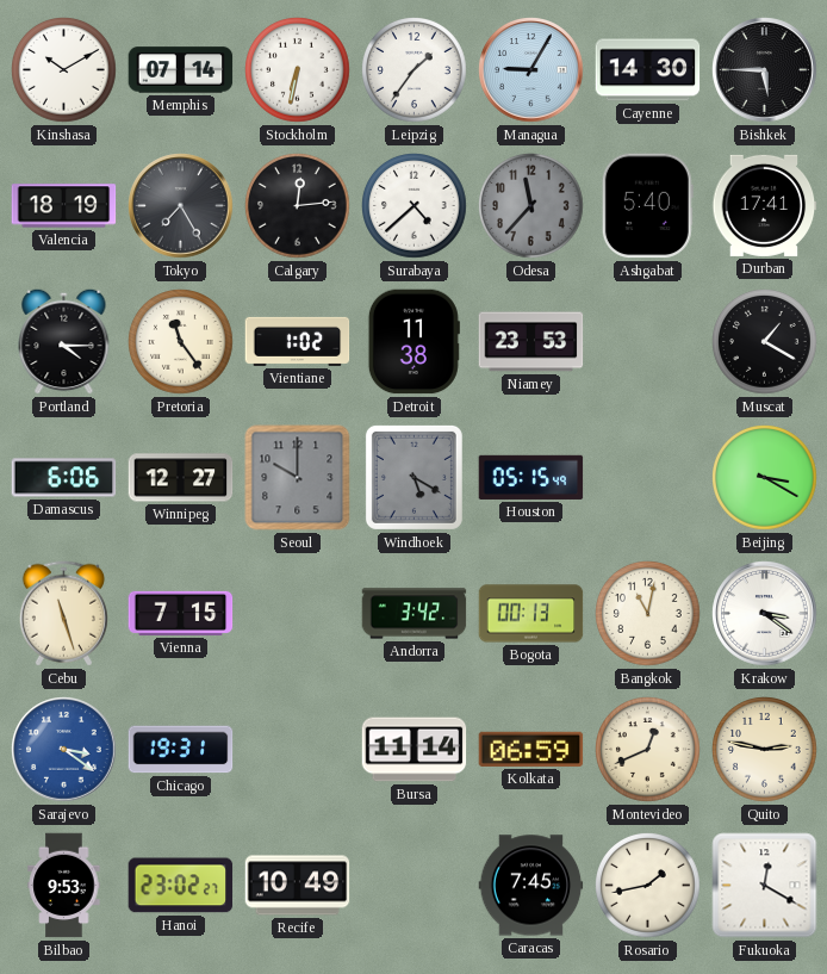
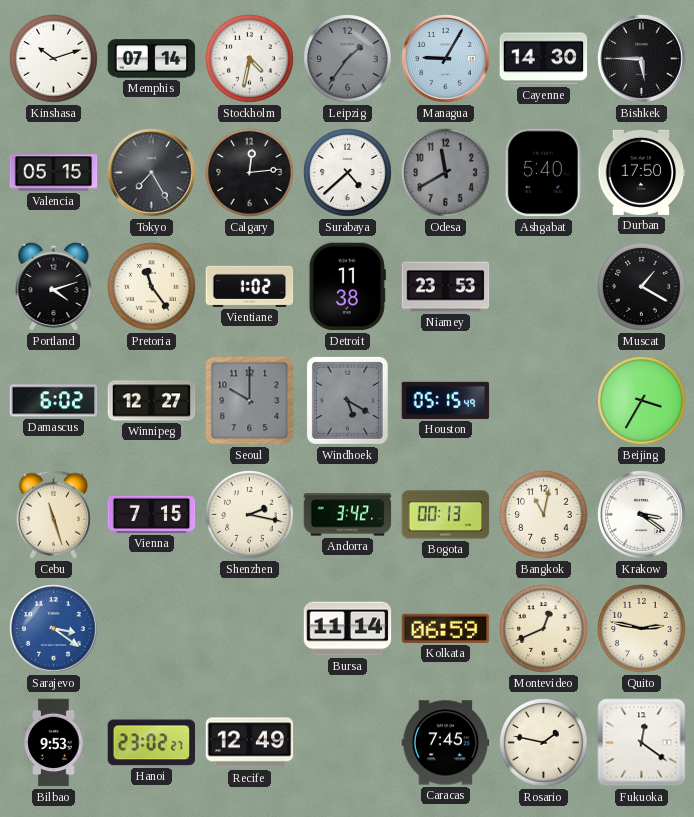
Kinshasa: 10:10 -> 10:12
Stockholm: 6:32 -> 4:32
Leipzig dial: white -> grey
Valencia: 18:19 -> 05:15
Odesa: 11:37 -> 11:40
Durban: 17:41 -> 17:50
Portland: 4:15 -> 4:12
Damascus: 6:06 -> 6:02
Beijing: 3:20 -> 3:35
Shenzhen: none -> 2:17
Chicago: 19:31 -> none
Recife: 10:49 -> 12:49
Rosario: 1:43 -> 1:47
Fukuoka: 12:20 -> 12:21
